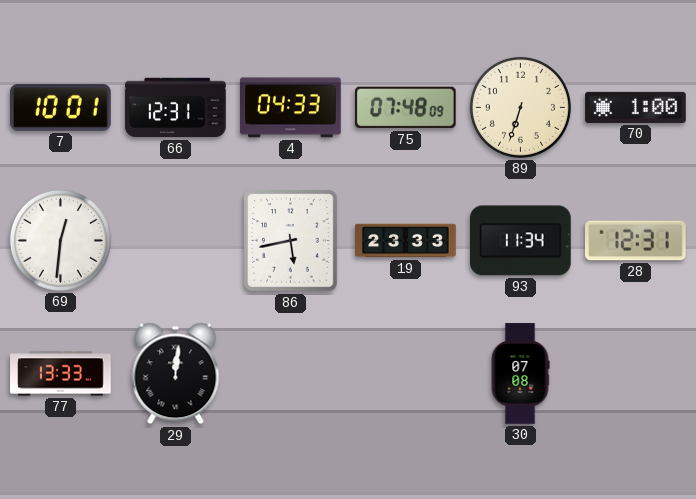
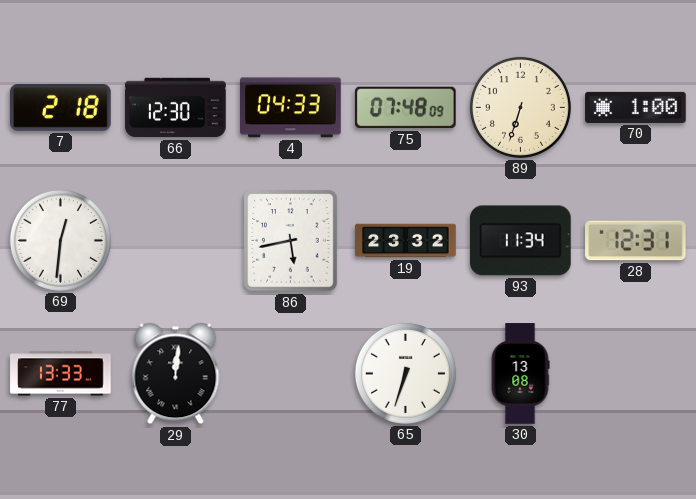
7: 10:01 -> 2:18
66: 12:31 -> 12:30
19: 23:33 -> 23:32
65: none -> 6:33
30: 07:08 -> 13:08
